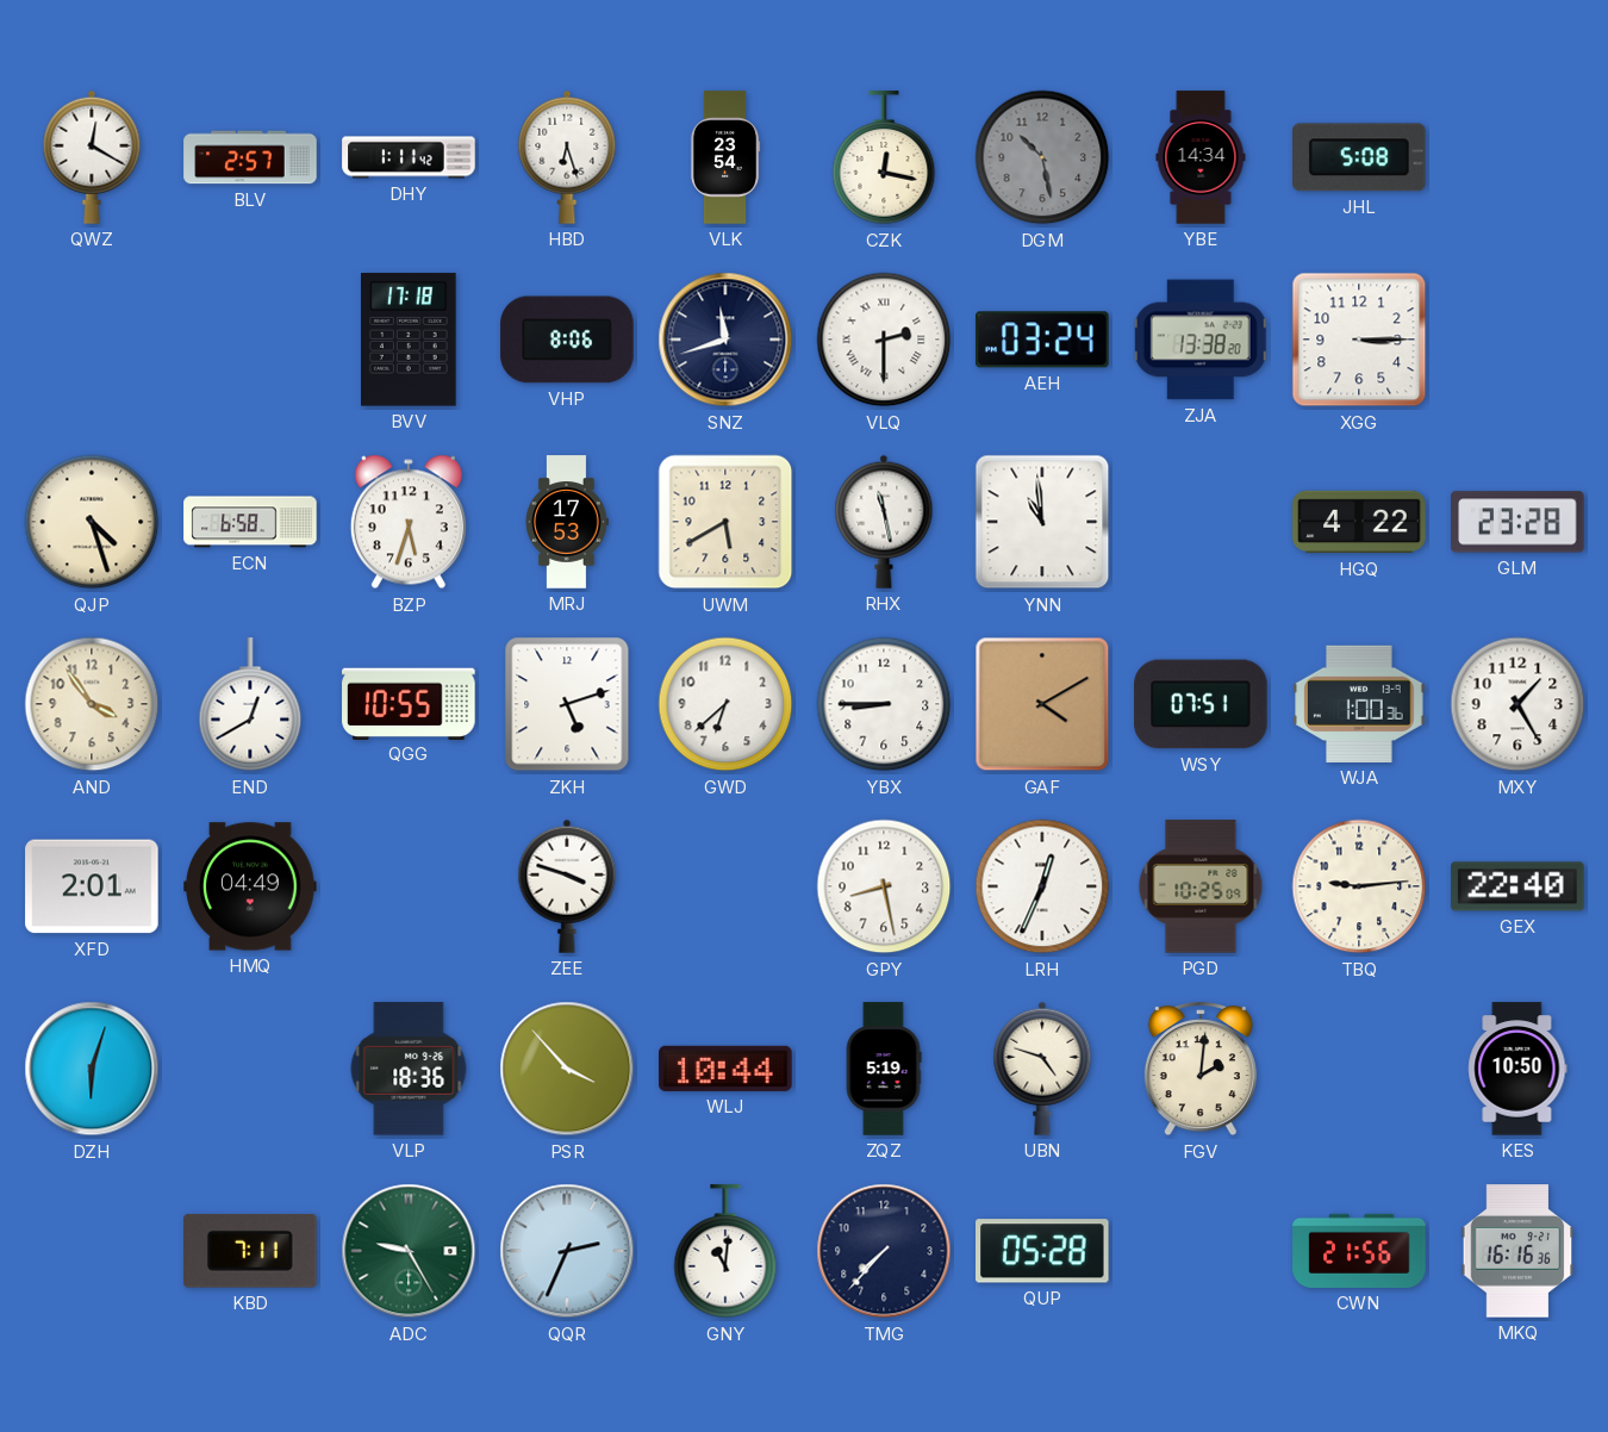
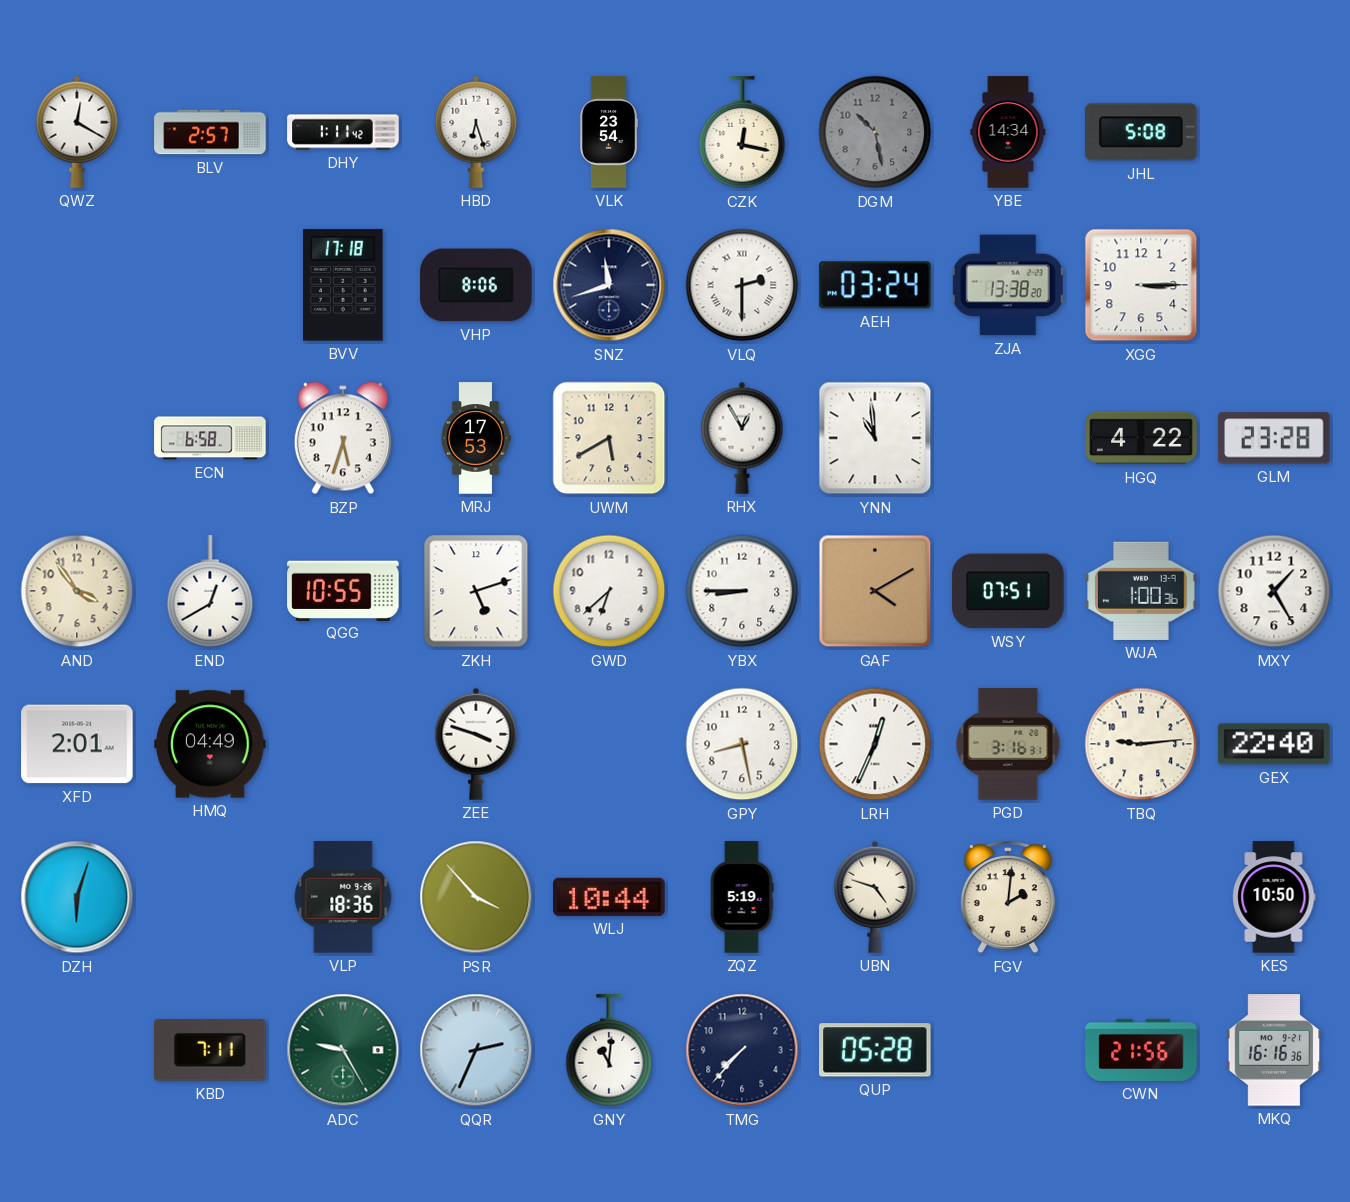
QJP: 4:27 -> none
RHX: 11:28 -> 12:55
PGD: 10:25 -> 3:16
